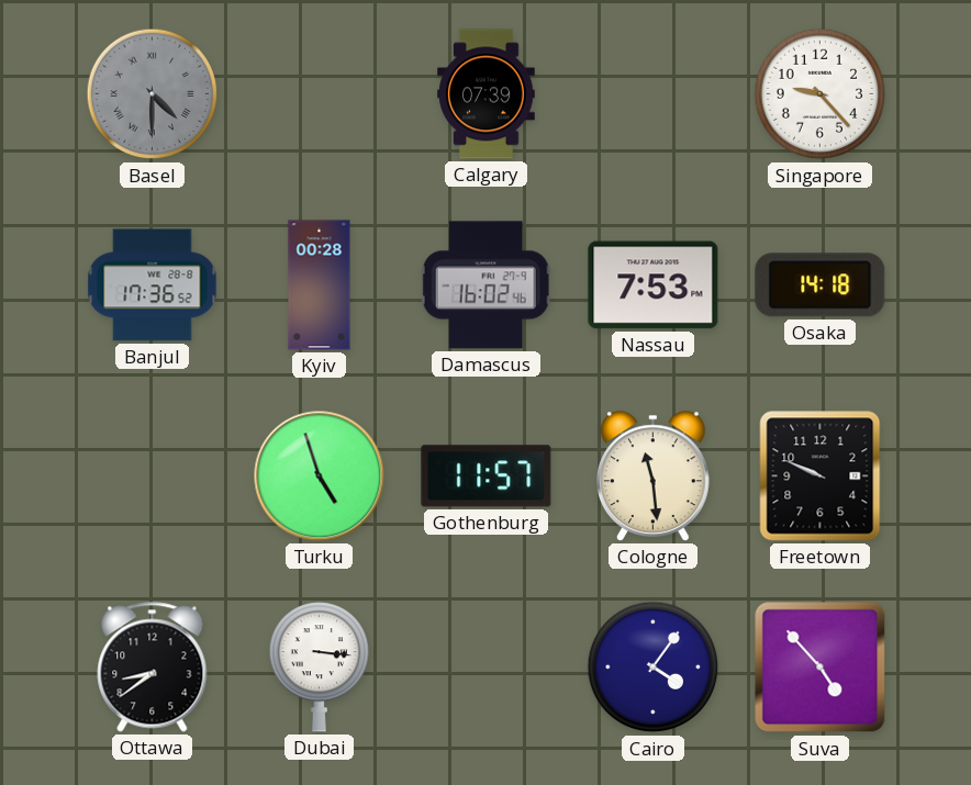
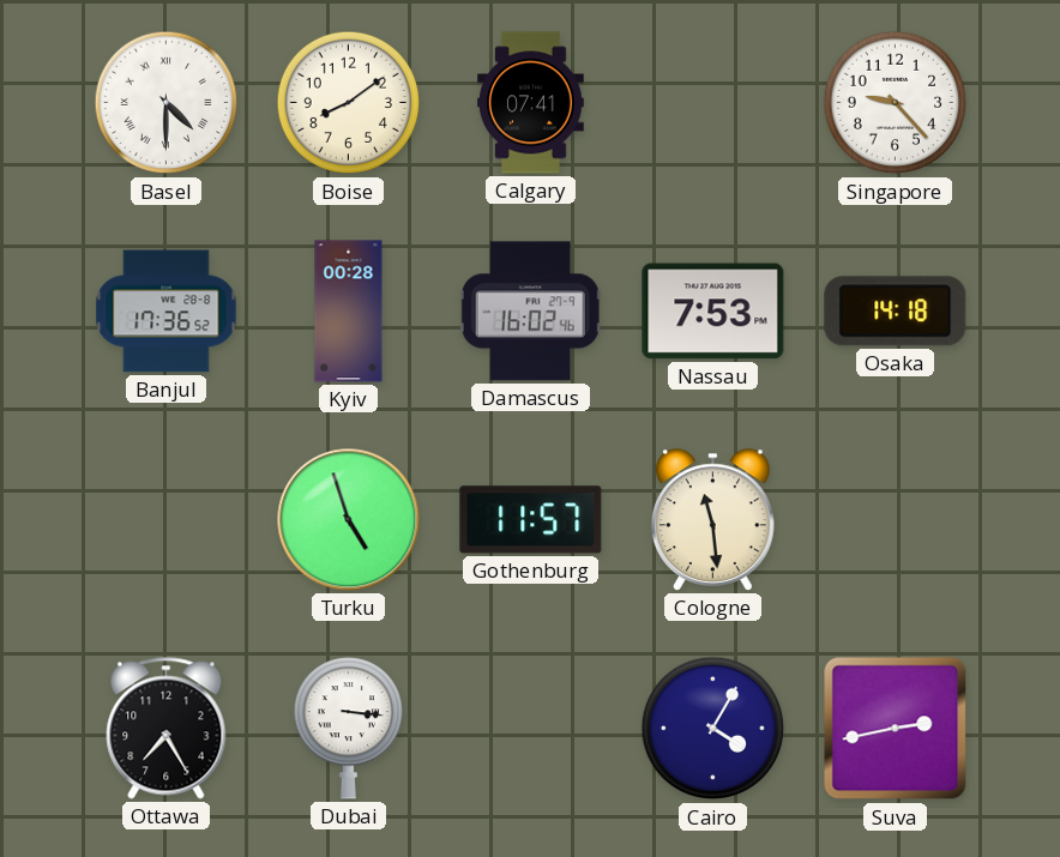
Basel dial: grey -> white
Boise: none -> 8:09
Calgary: 07:39 -> 07:41
Freetown: 9:49 -> none
Ottawa: 8:39 -> 7:25
Cairo: 4:06 -> 4:05
Suva: 4:53 -> 2:43
